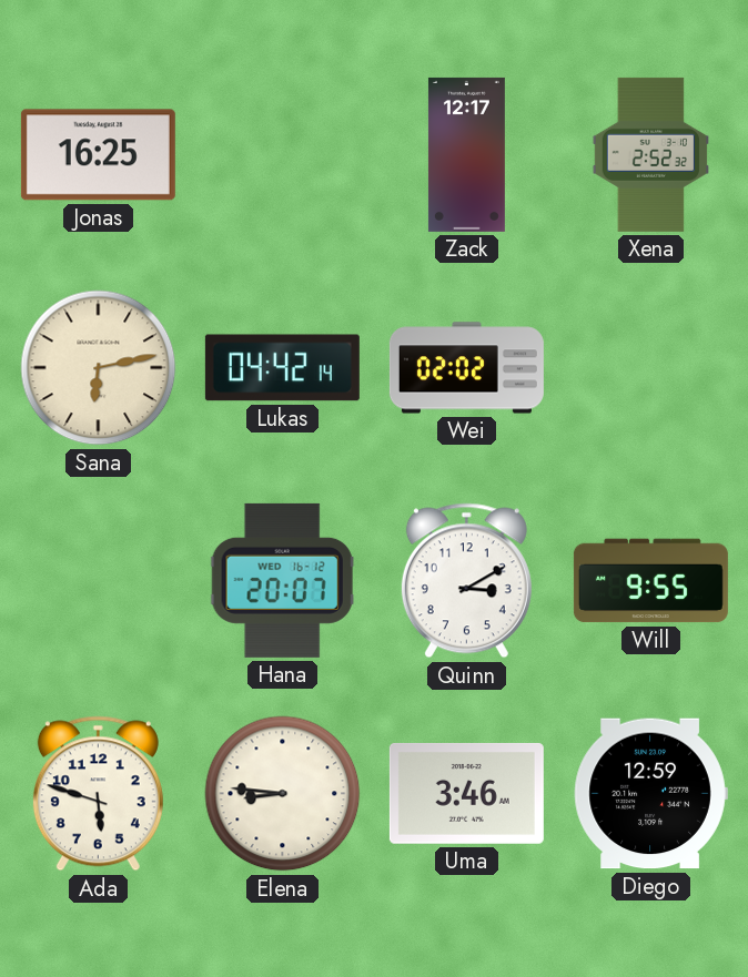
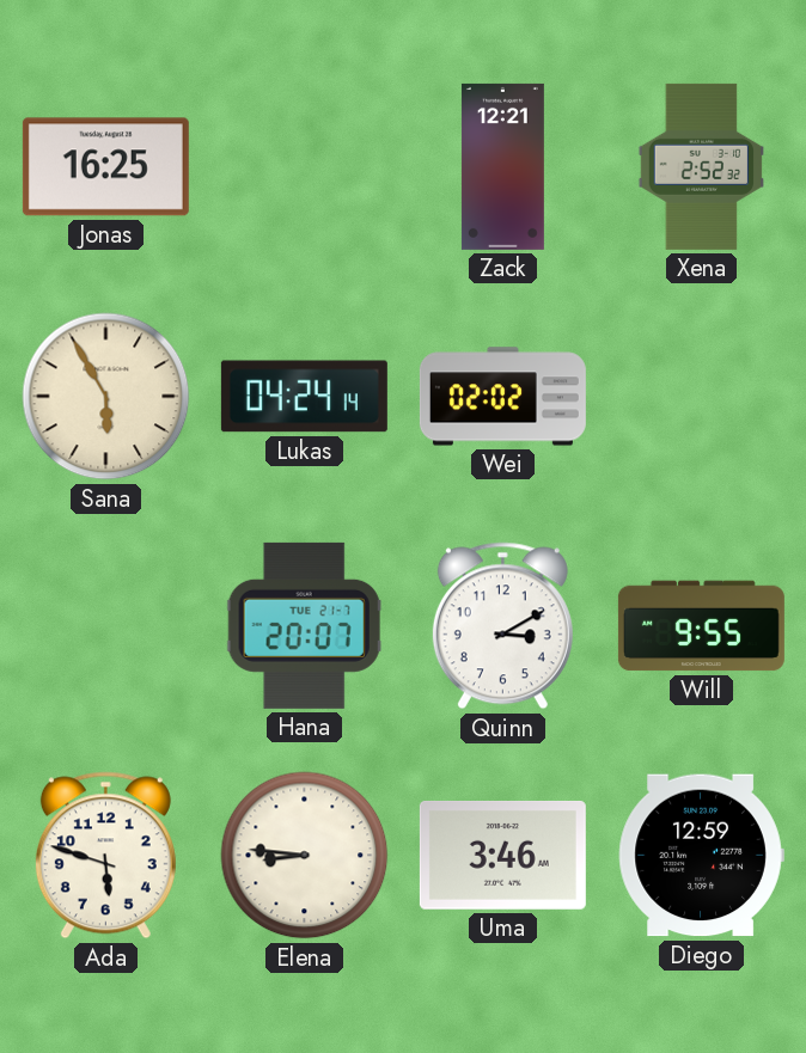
Zack: 12:17 -> 12:21
Sana: 6:13 -> 5:55
Lukas: 04:42 -> 04:24
Hana date: WED 16-12 -> TUE 21-7
